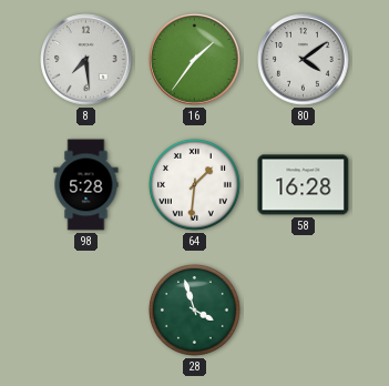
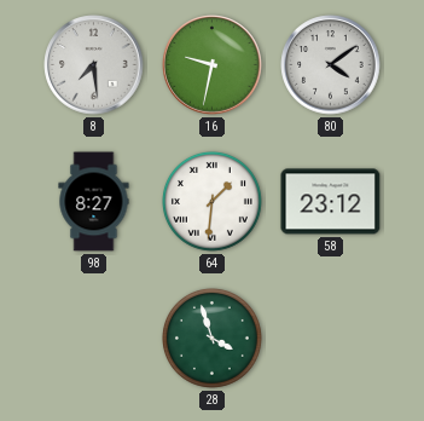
16: 1:36 -> 9:32
98: 5:28 -> 8:27
58: 16:28 -> 23:12
